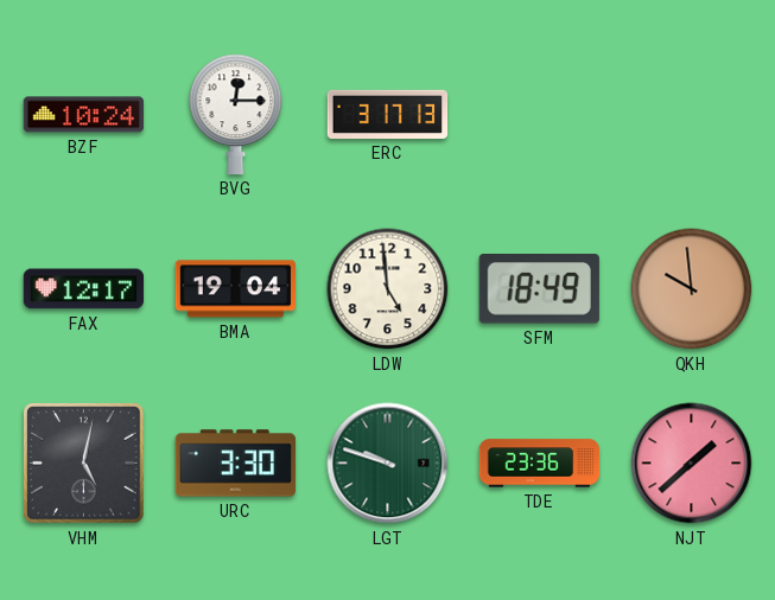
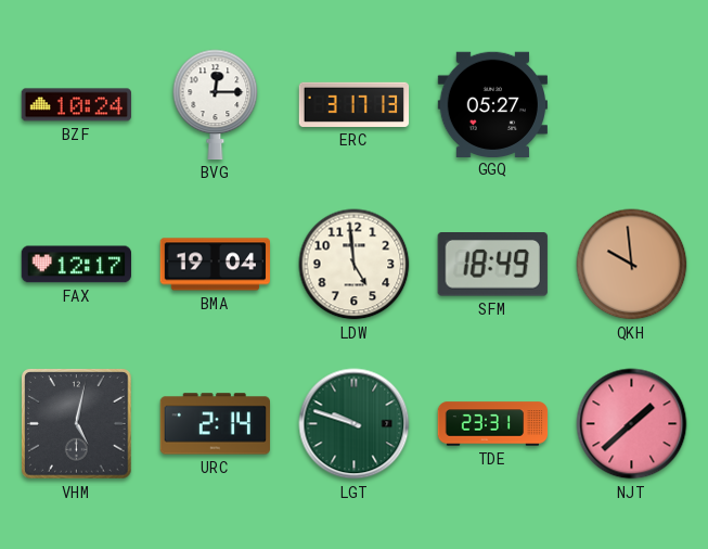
GGQ: none -> 05:27
URC: 3:30 -> 2:14
TDE: 23:36 -> 23:31
